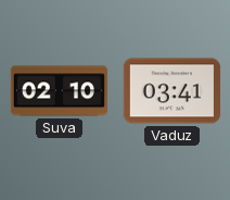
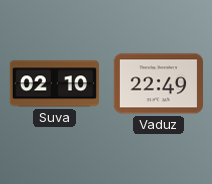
Vaduz: 03:41 -> 22:49
